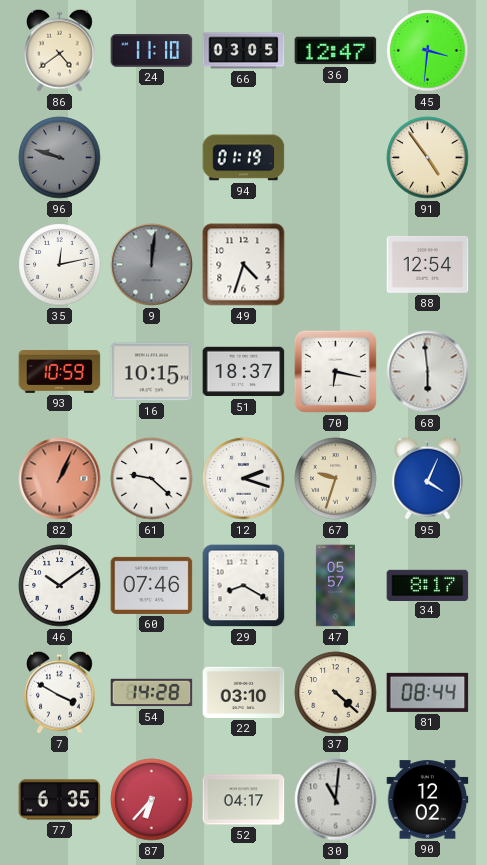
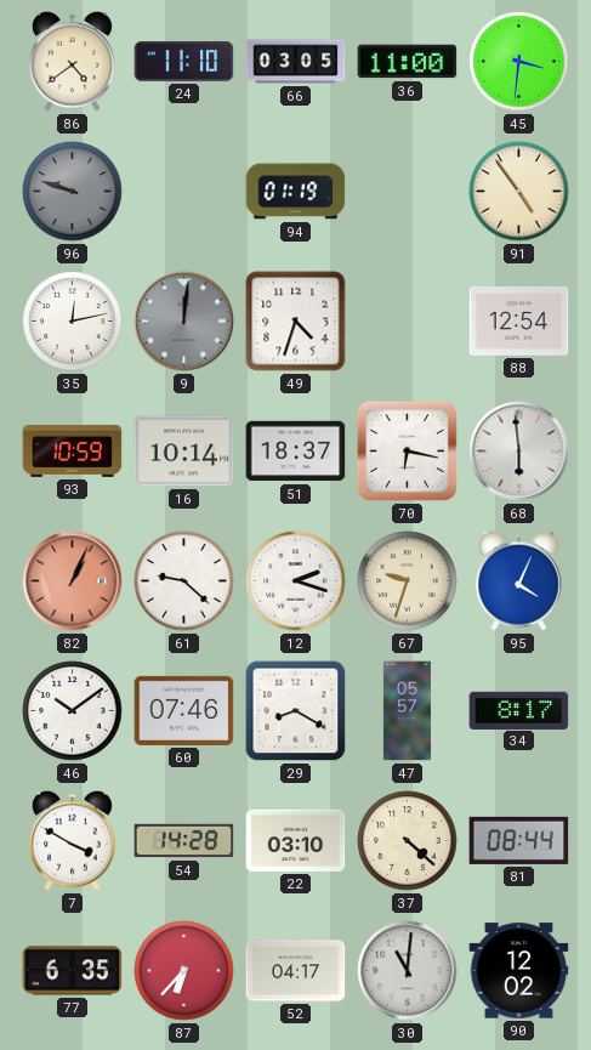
36: 12:47 -> 11:00
16: 10:15 -> 10:14
